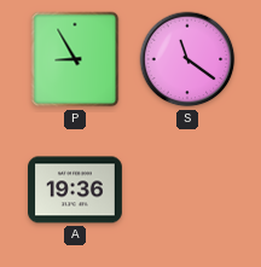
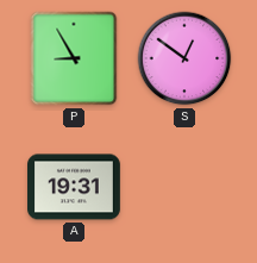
S: 11:21 -> 12:51
A: 19:36 -> 19:31
